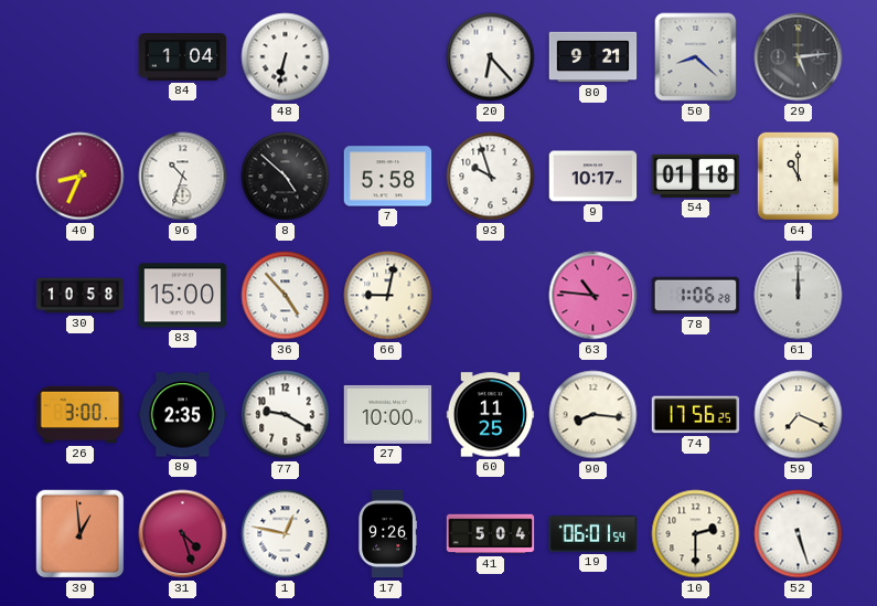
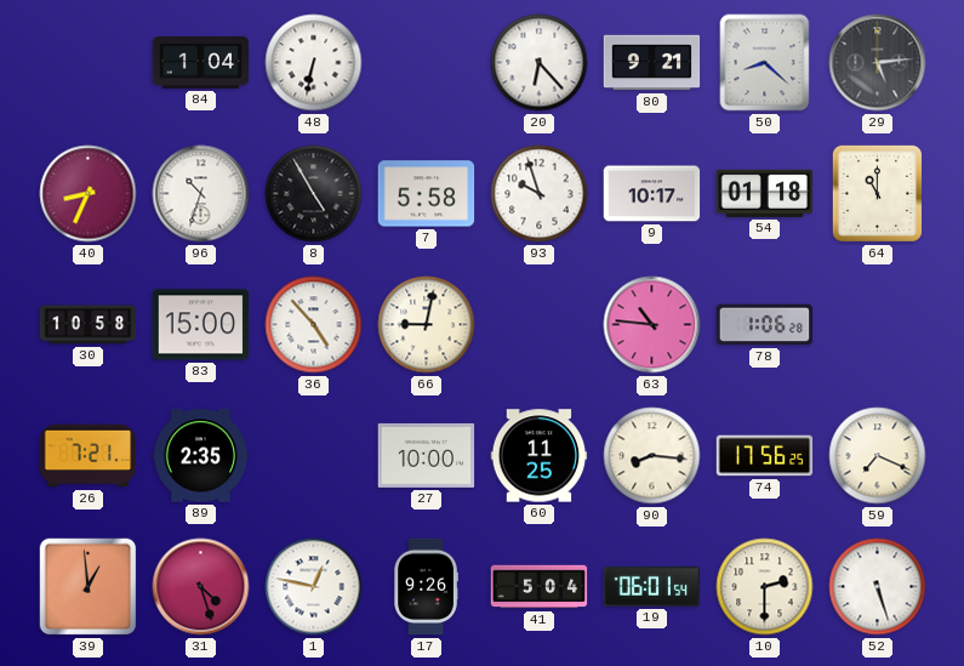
8: 4:52 -> 4:55
61: 12:00 -> none
26: 3:00 -> 7:21
77: 9:20 -> none
